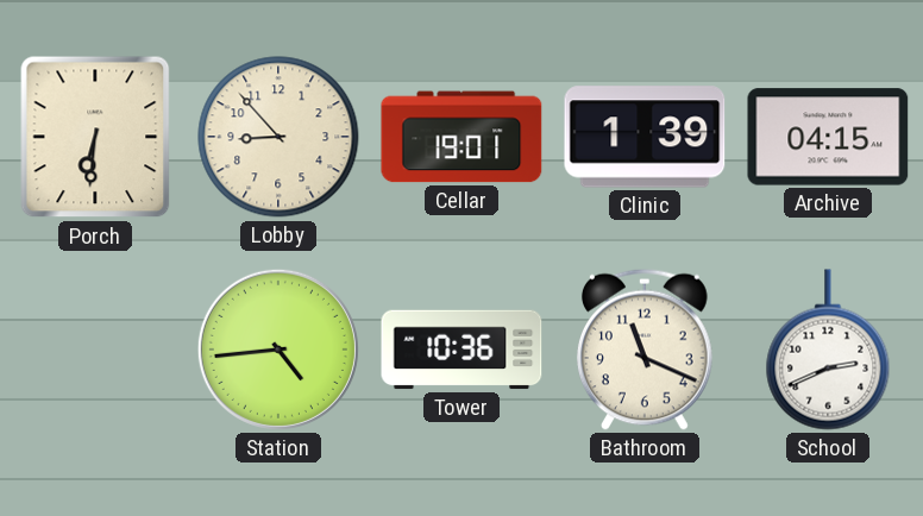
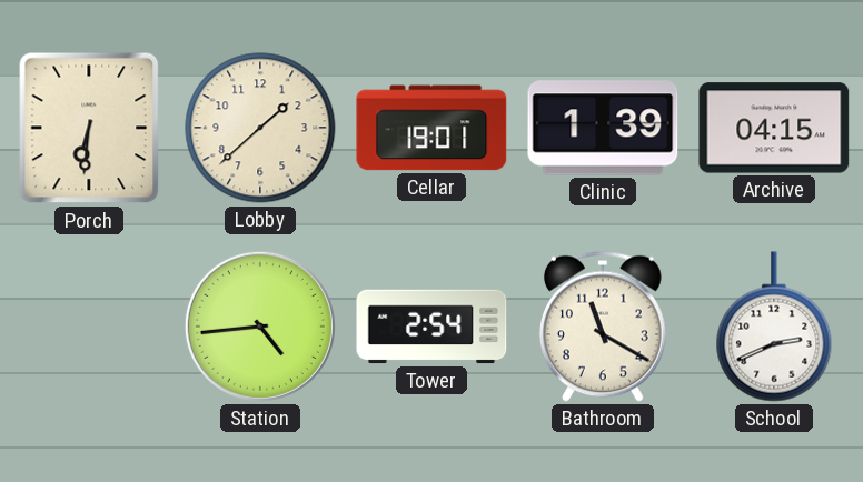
Lobby: 8:53 -> 1:38
Tower: 10:36 -> 2:54
Bathroom: 11:19 -> 11:20
